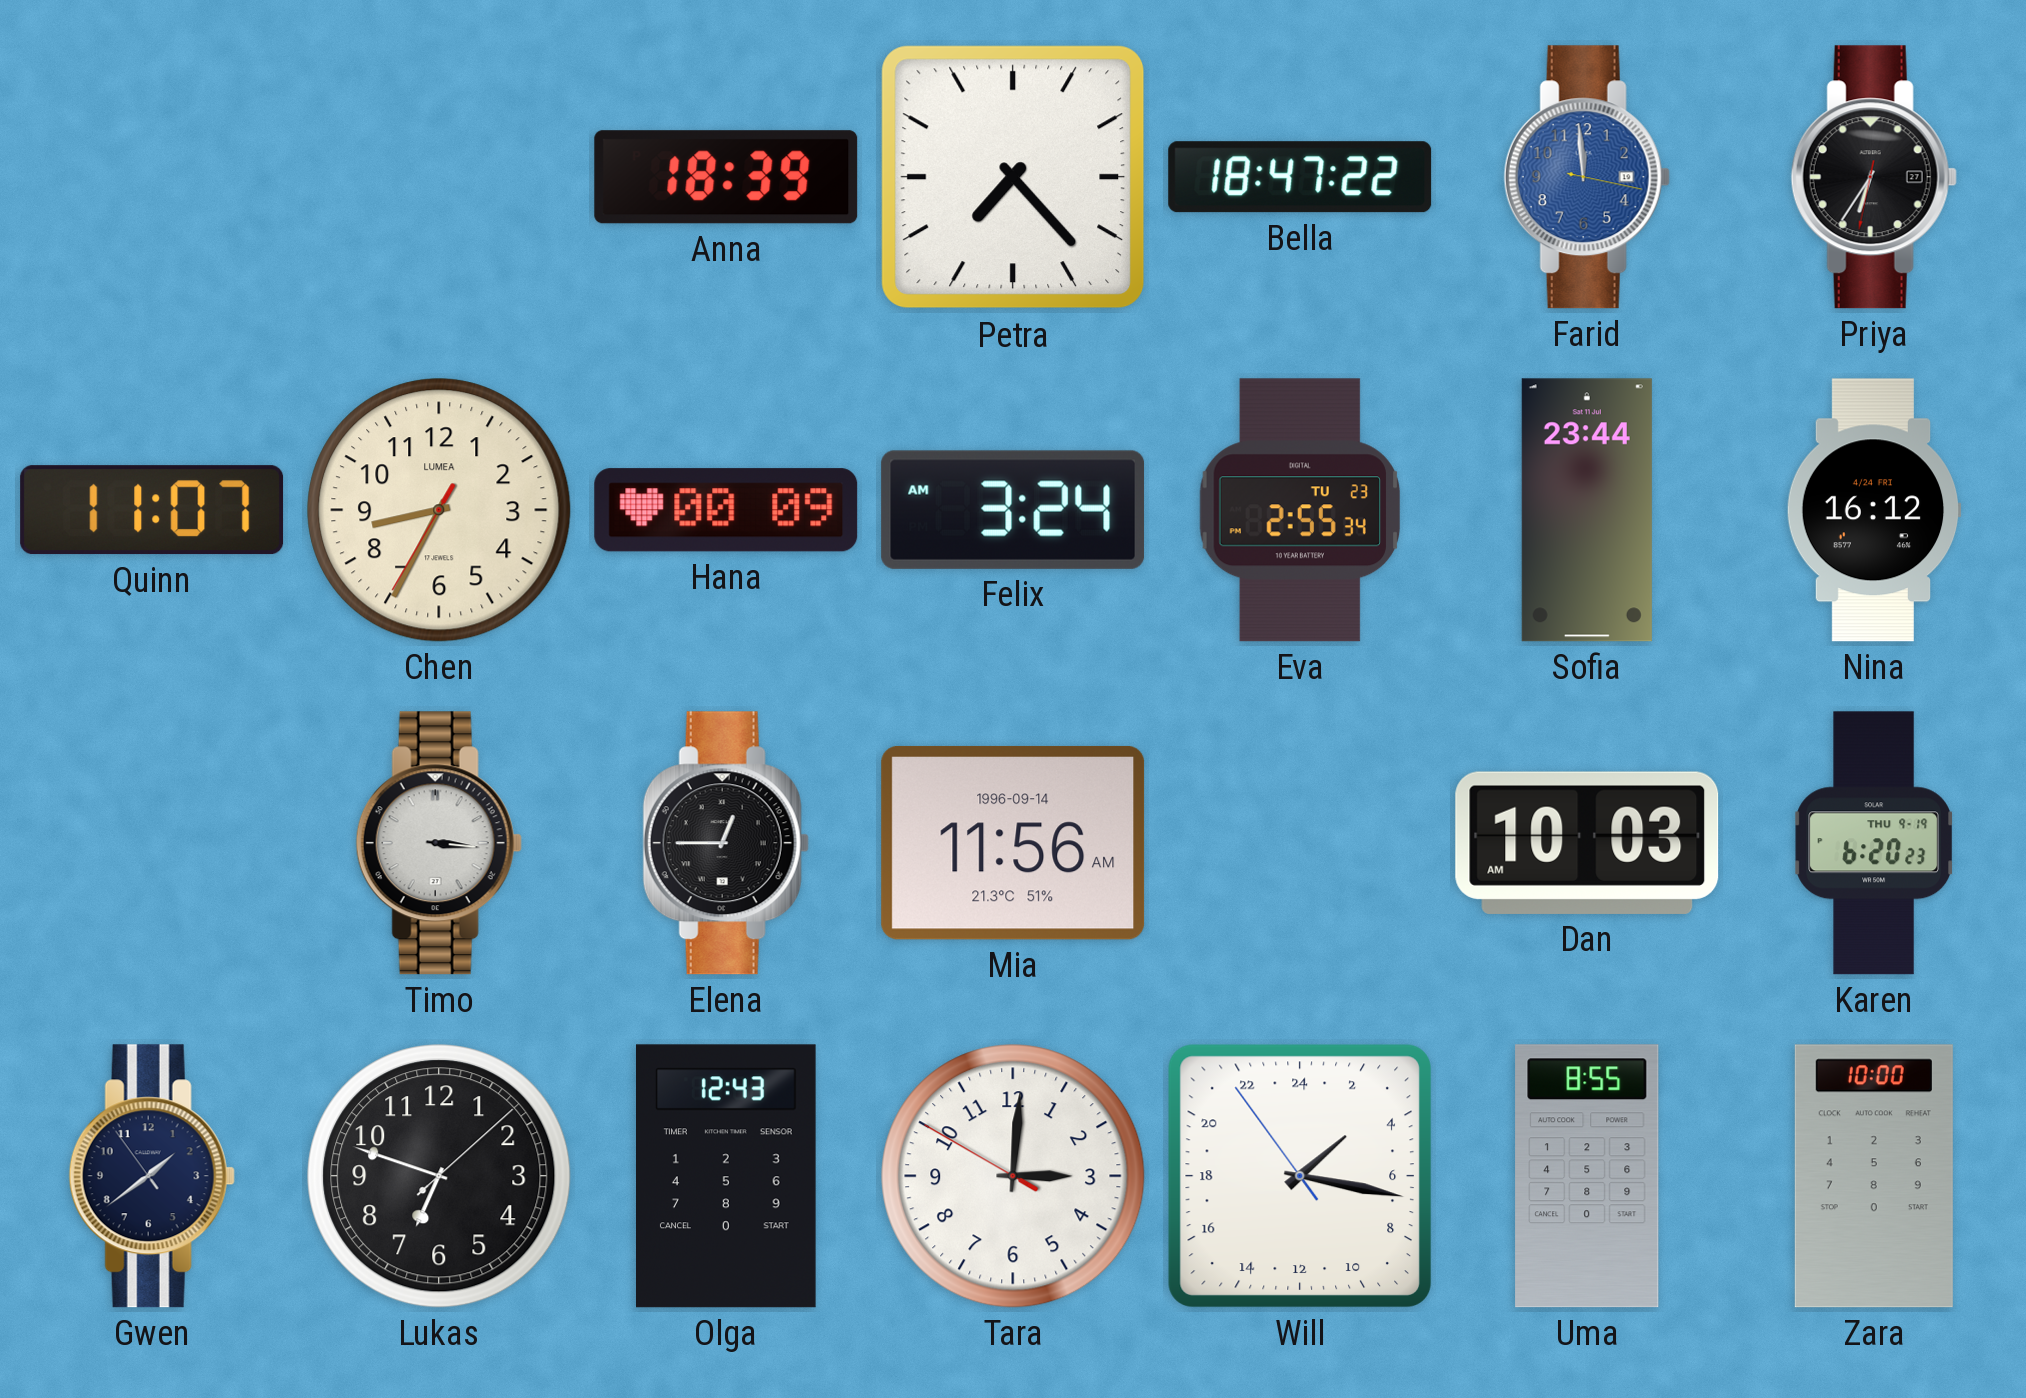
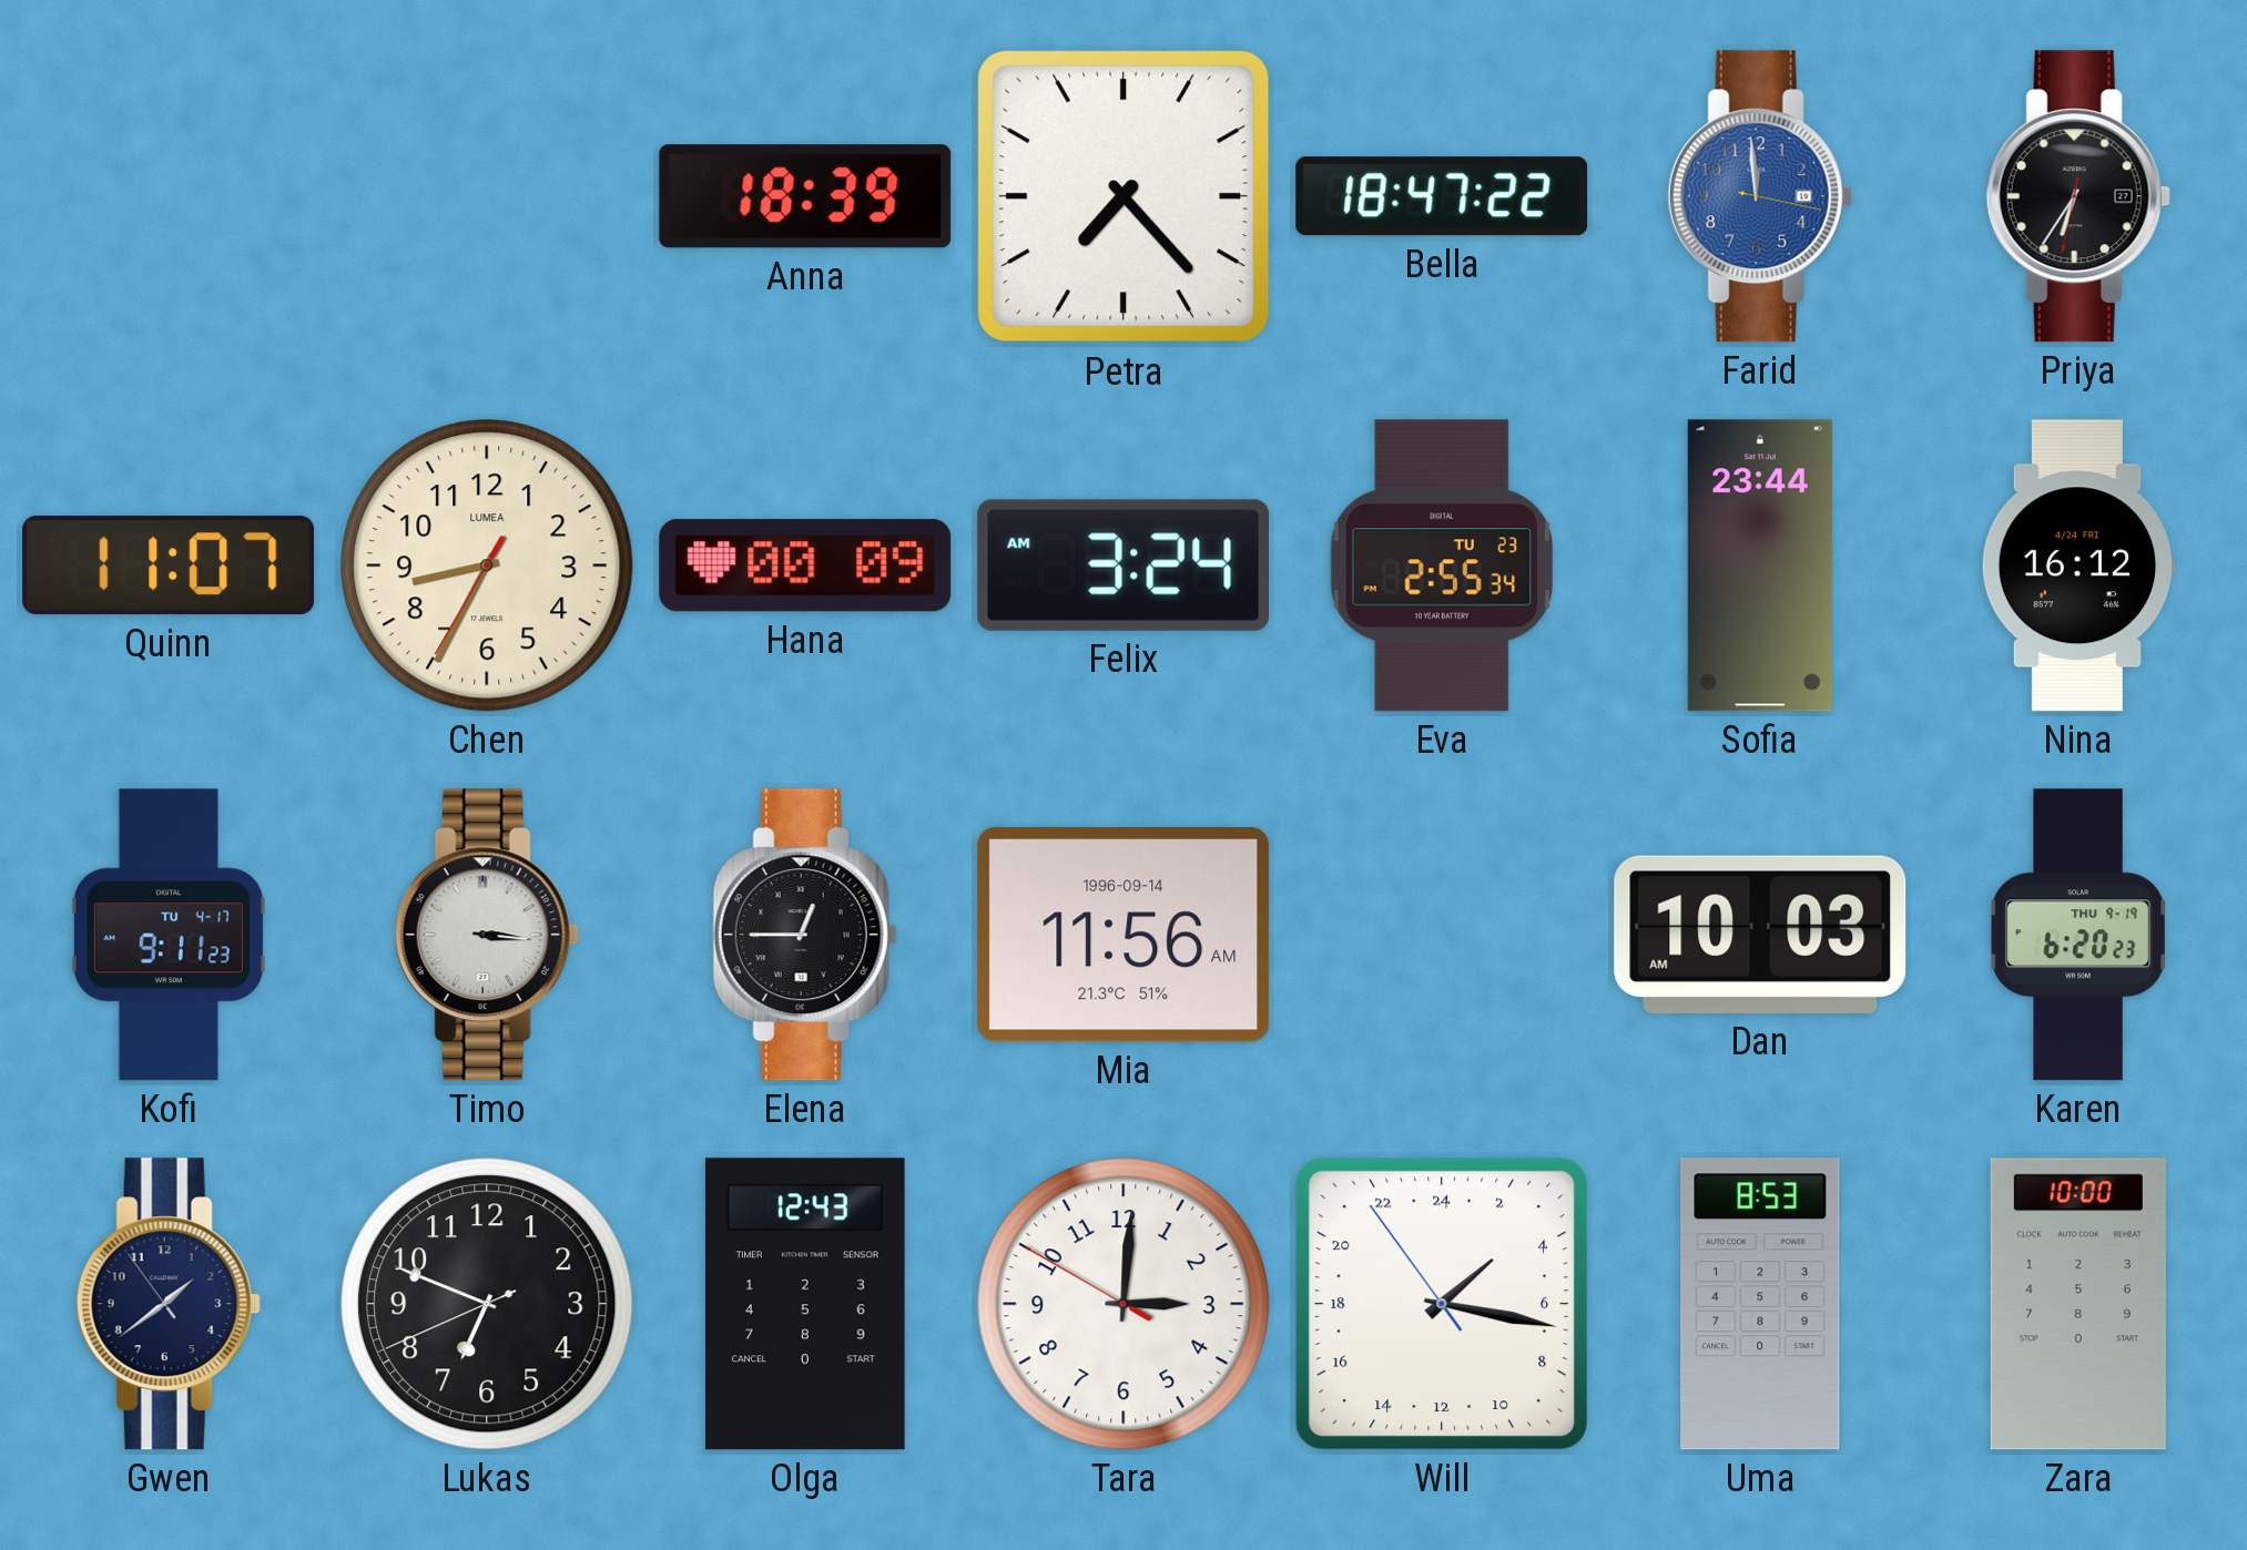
Kofi: none -> 9:11
Lukas: 6:48:08 -> 6:48:41
Uma: 8:55 -> 8:53
